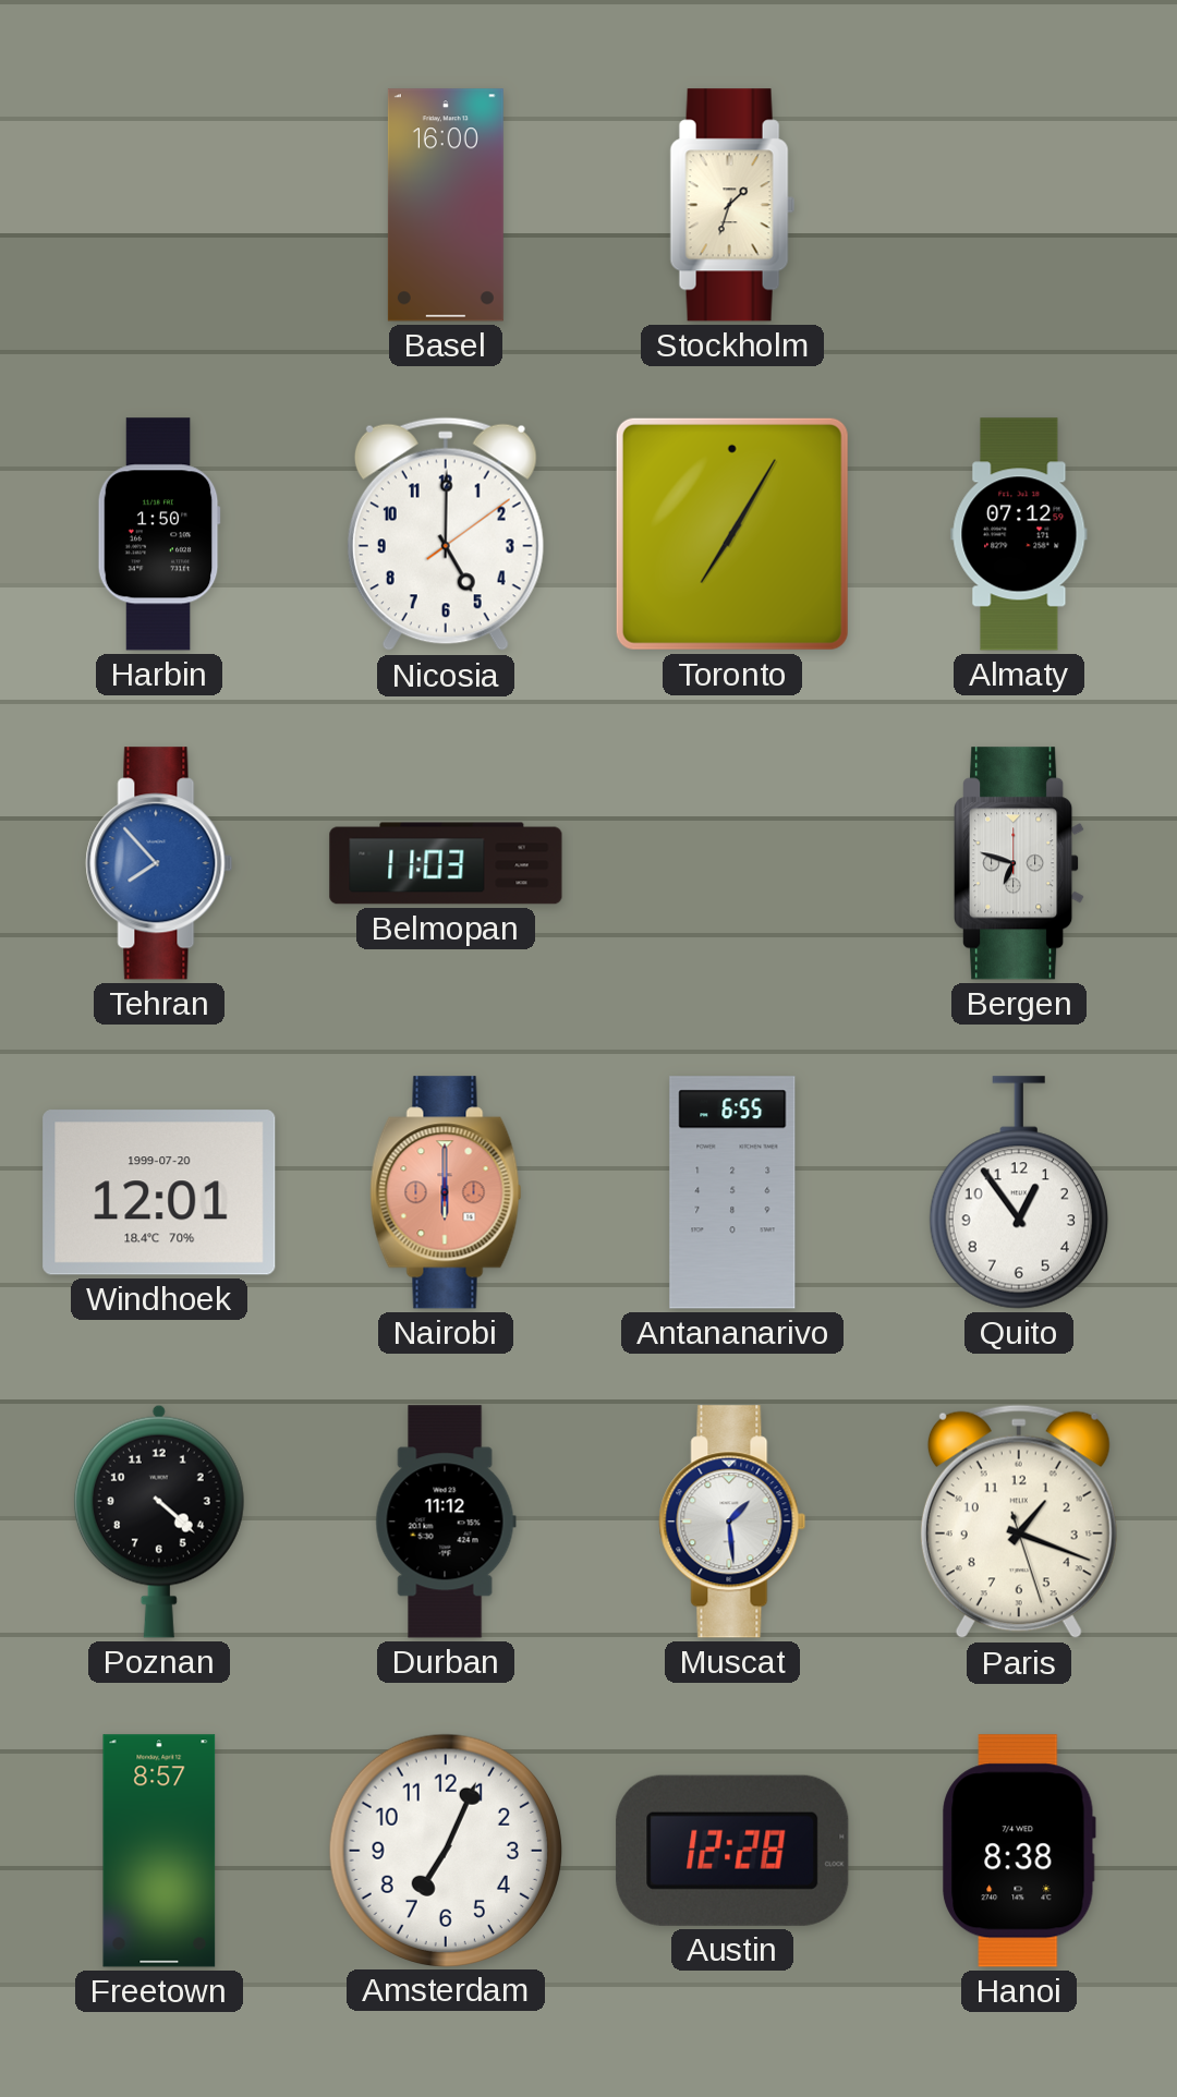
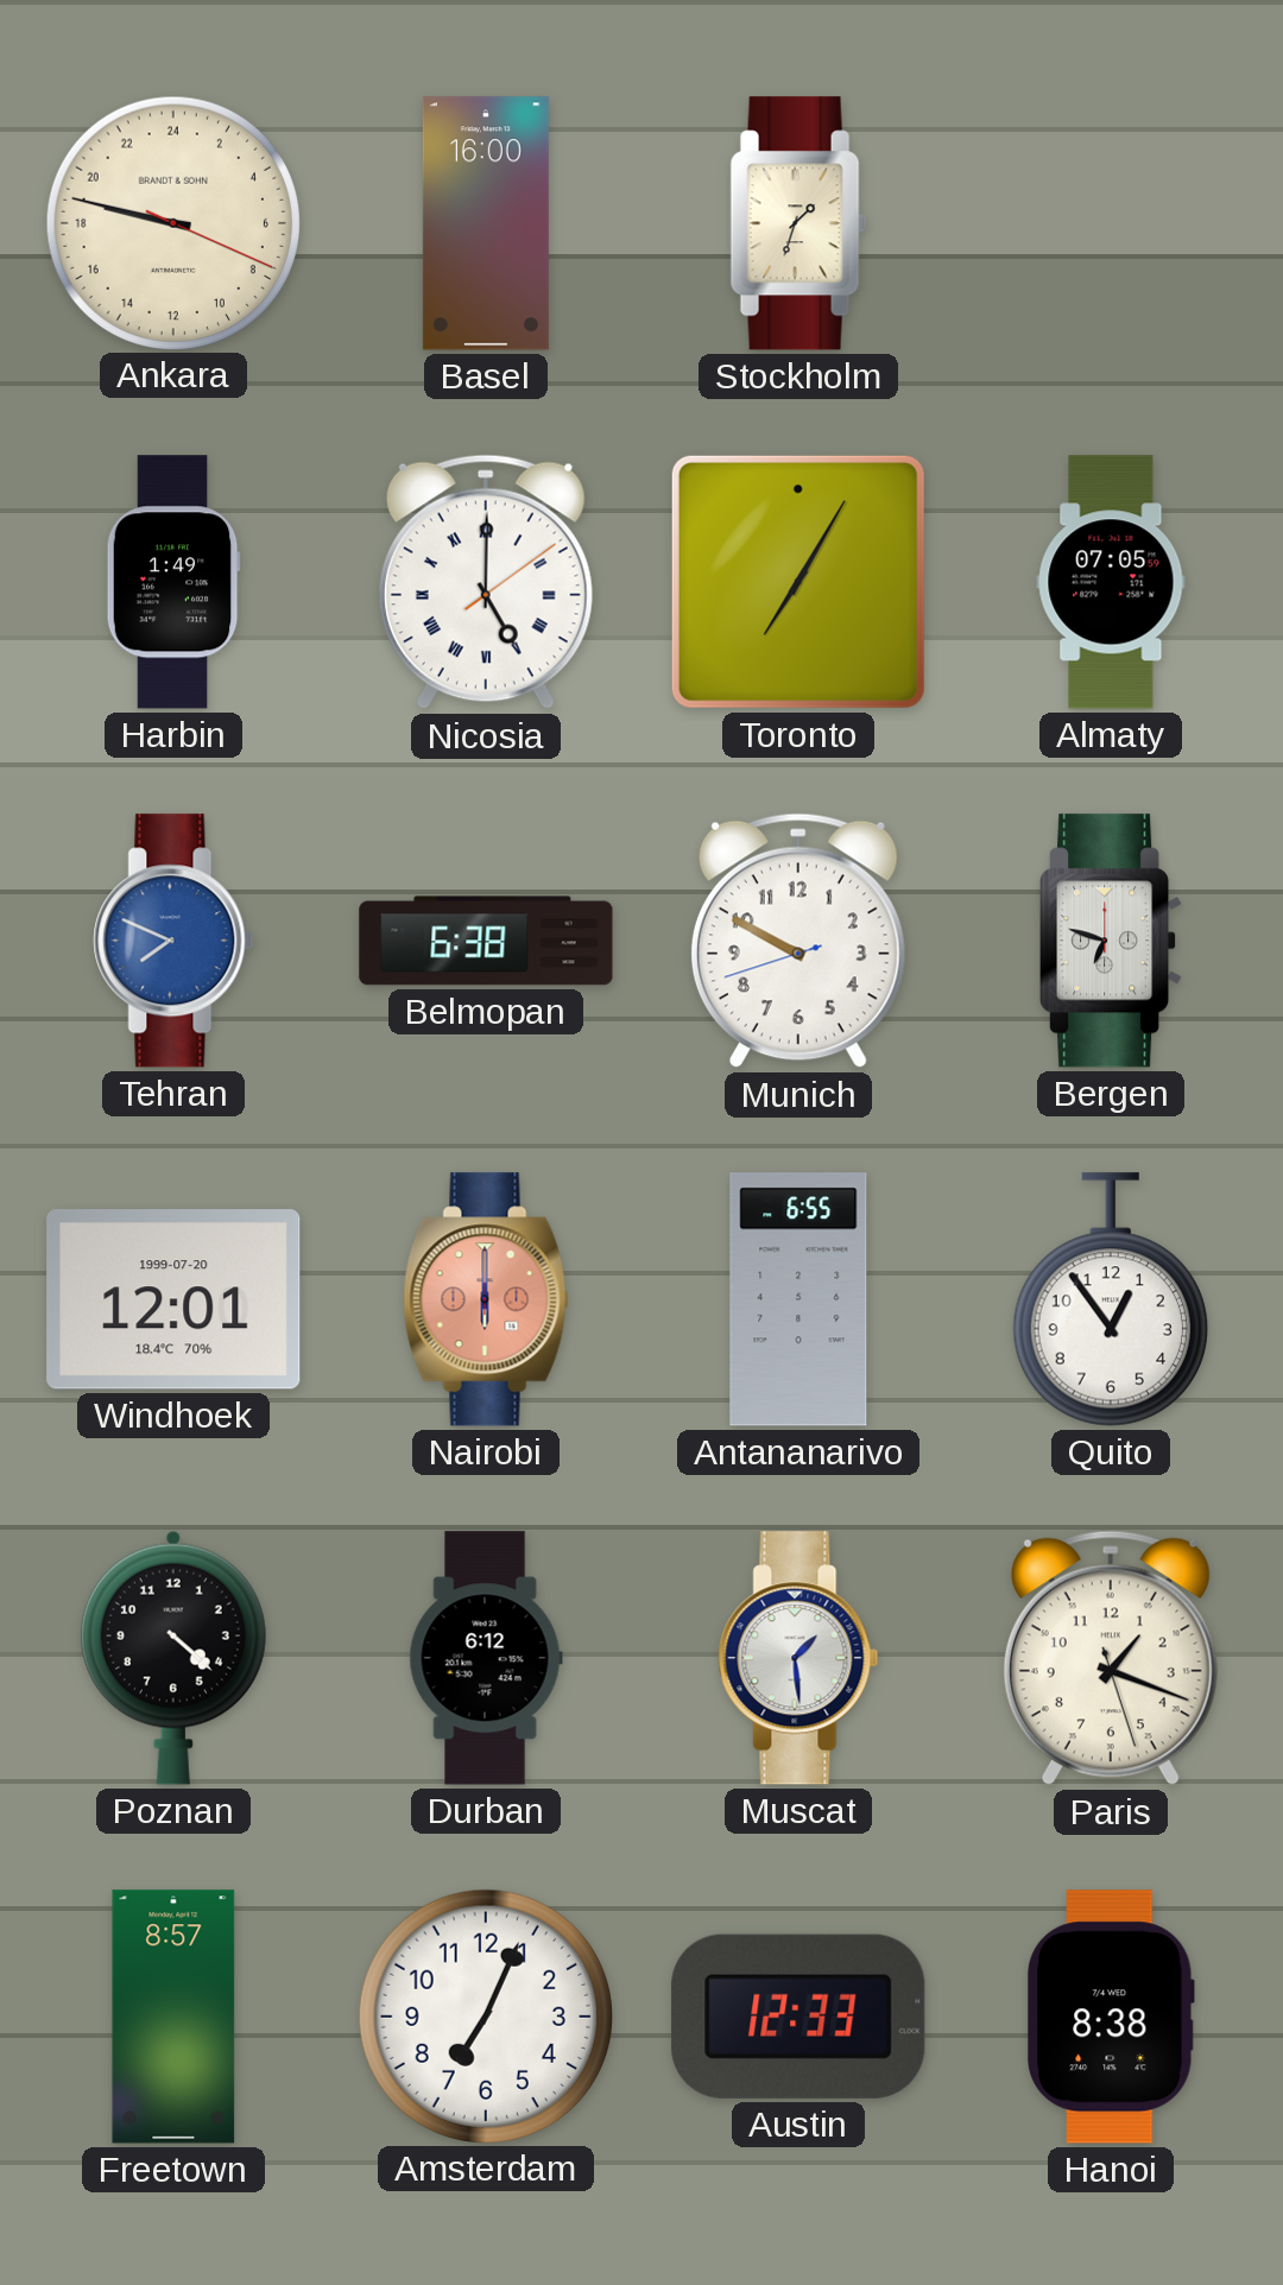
Ankara: none -> 18:47
Harbin: 1:50 -> 1:49
Nicosia numerals: Arabic -> Roman
Almaty: 07:12 -> 07:05
Tehran: 7:53 -> 7:49
Belmopan: 11:03 -> 6:38
Munich: none -> 9:49
Durban: 11:12 -> 6:12
Austin: 12:28 -> 12:33
